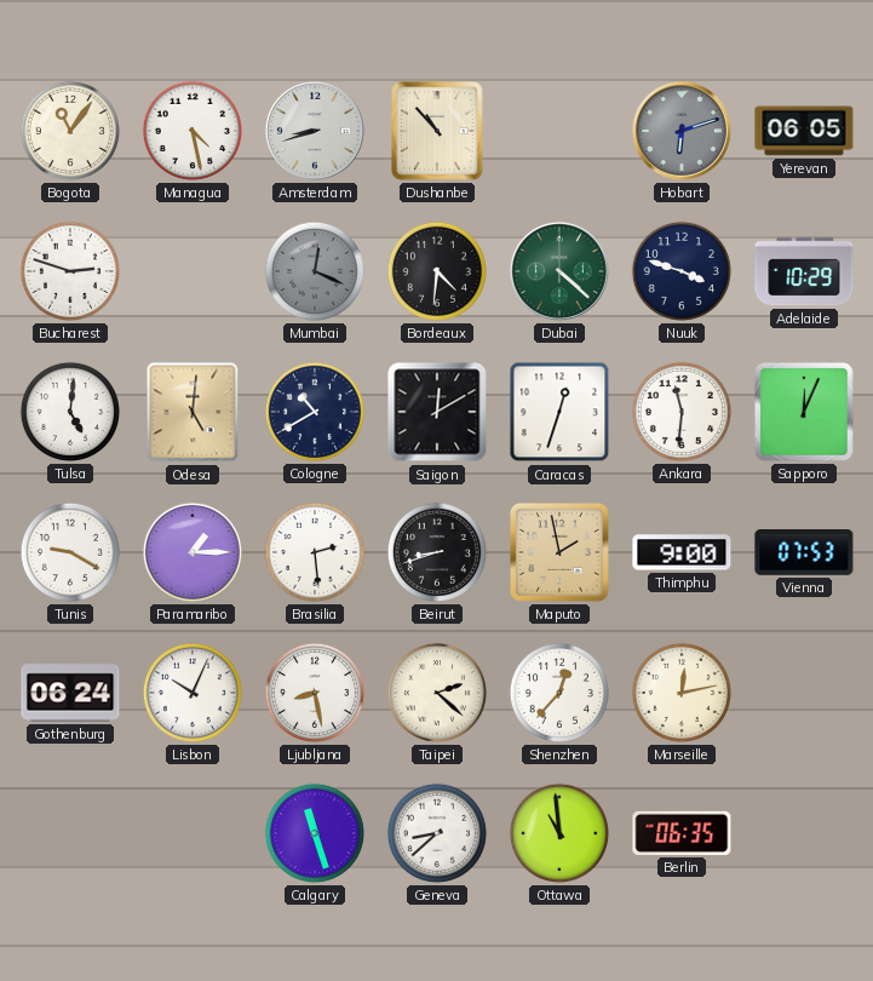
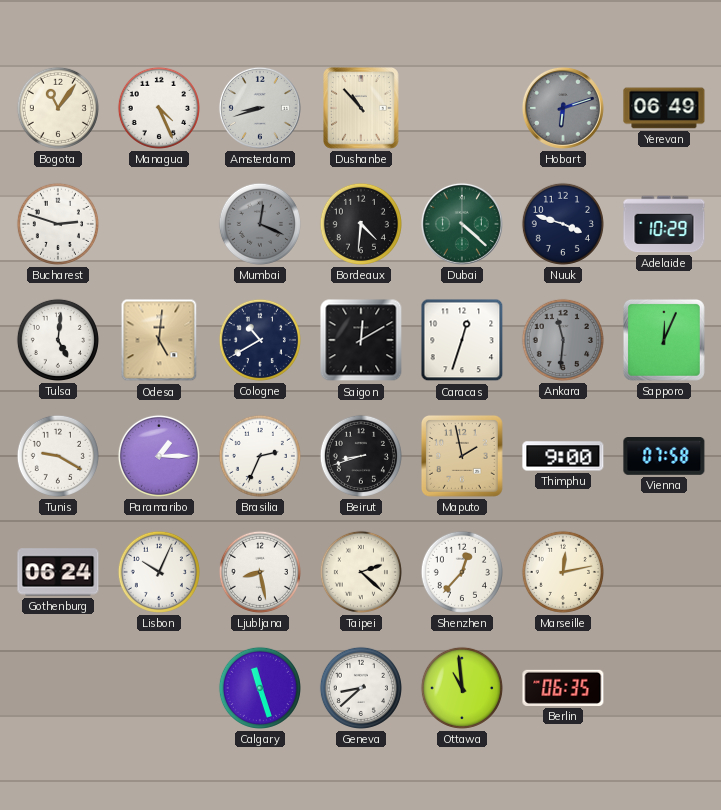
Managua: 4:28 -> 4:26
Yerevan: 06:05 -> 06:49
Ankara dial: white -> grey
Brasilia: 2:29 -> 2:34
Vienna: 07:53 -> 07:58
